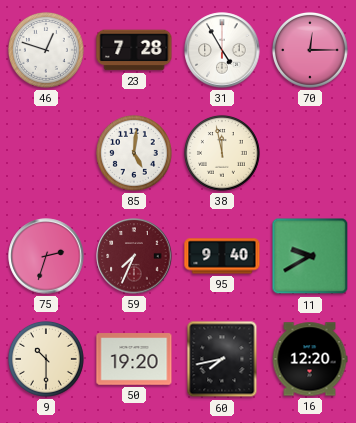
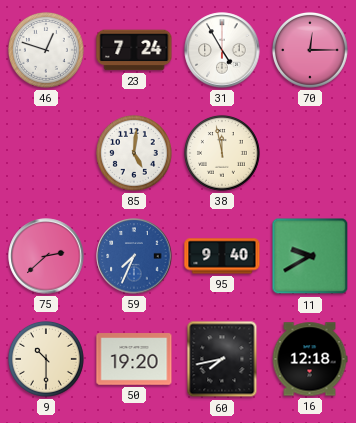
23: 7:28 -> 7:24
75: 2:33 -> 2:38
59 dial: burgundy -> blue
16: 12:20 -> 12:18
